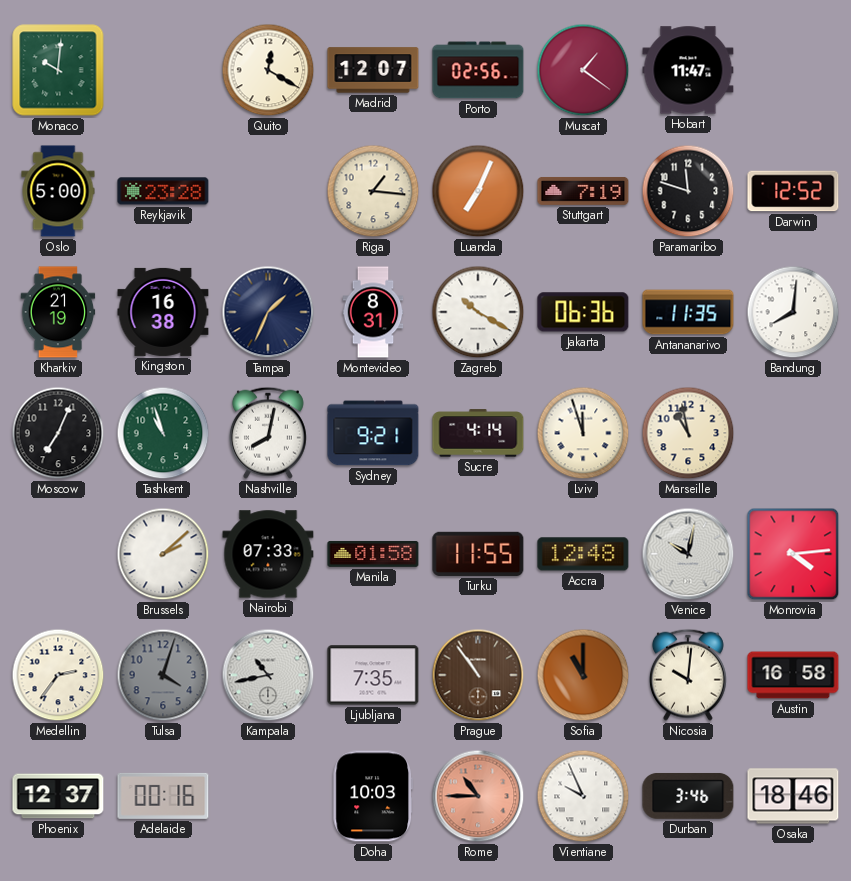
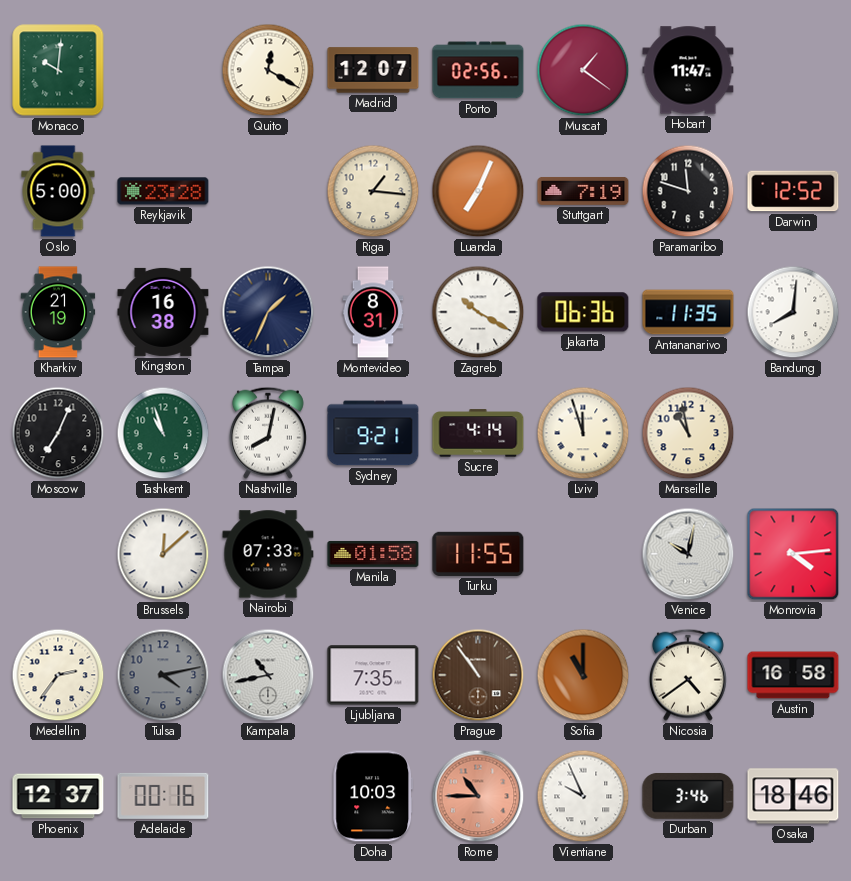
Brussels: 2:08 -> 12:08
Accra: 12:48 -> none
Tulsa: 4:03 -> 4:13
Nicosia: 10:01 -> 4:39
